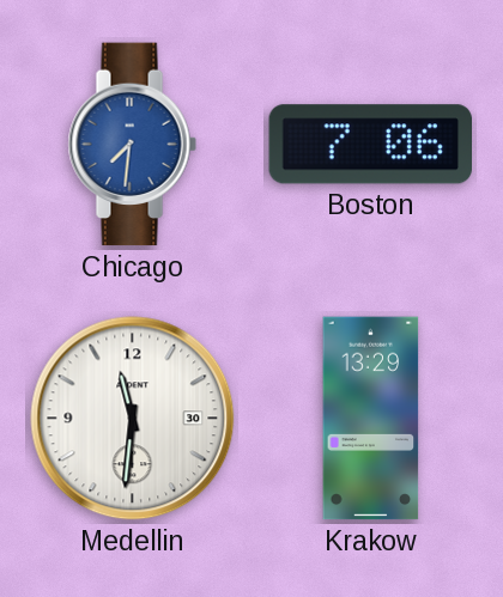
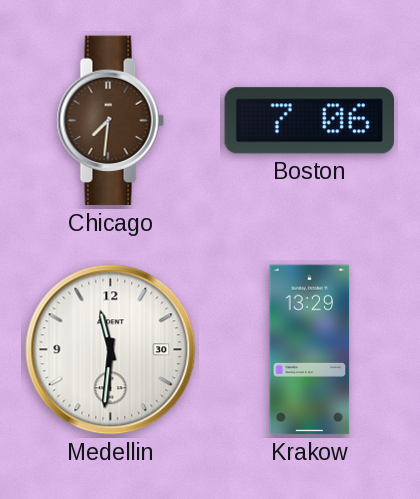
Chicago dial: blue -> brown
